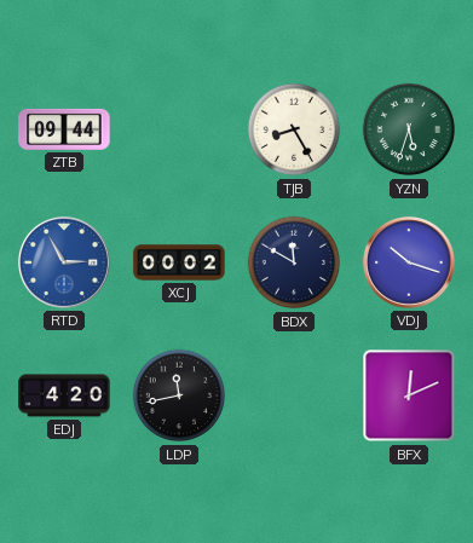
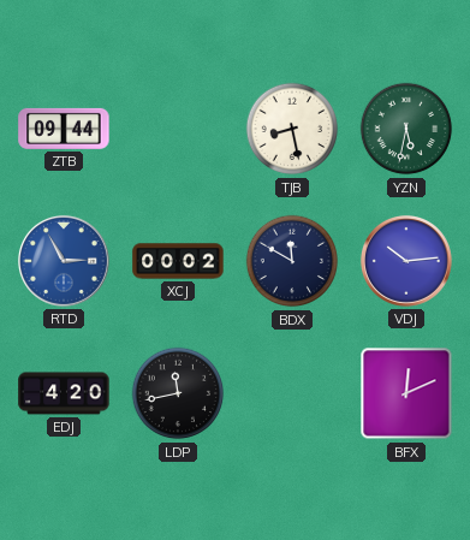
TJB: 8:25 -> 8:28
YZN: 5:33 -> 5:32
VDJ: 10:18 -> 10:14
